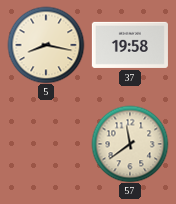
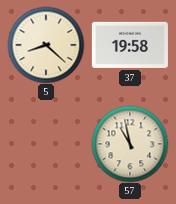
5: 8:17 -> 8:22
57: 11:39 -> 10:58
